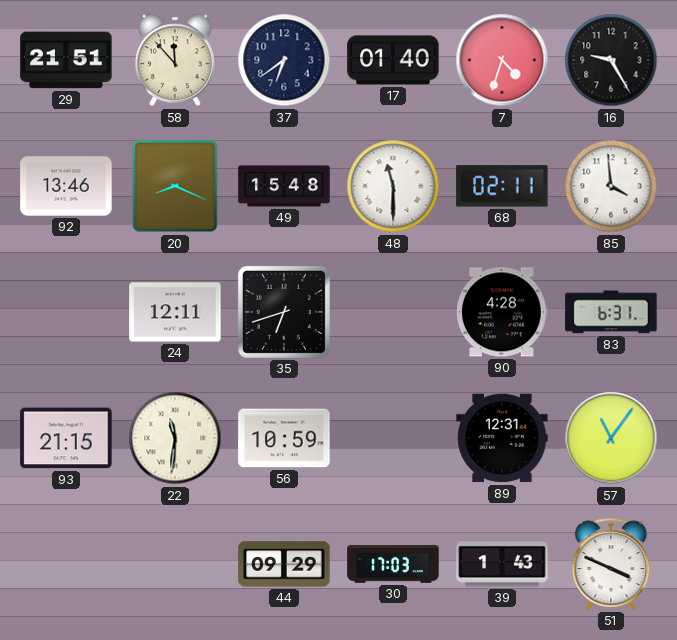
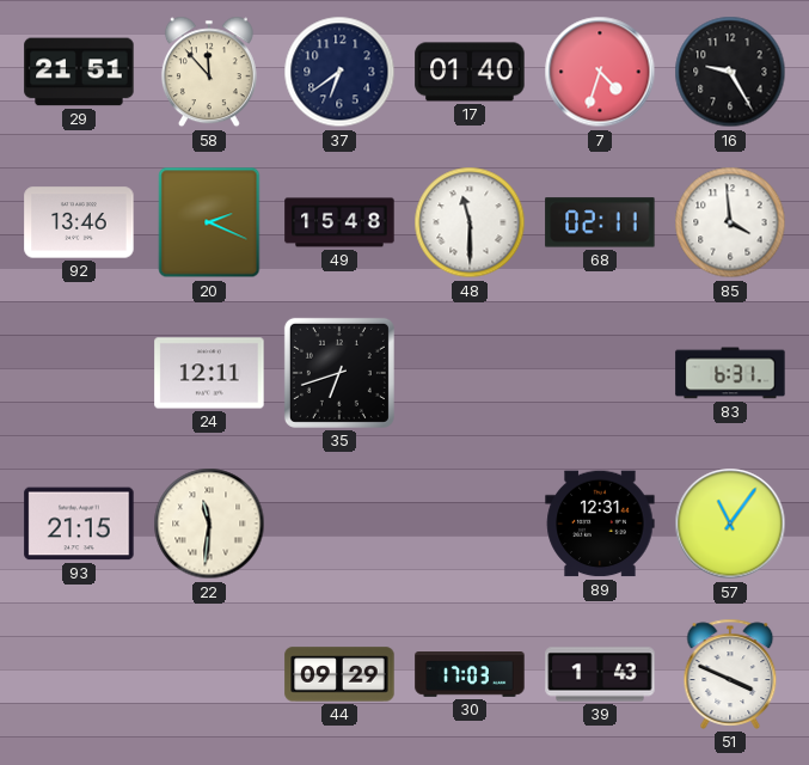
20: 8:19 -> 2:19
90: 4:28 -> none
56: 10:59 -> none
